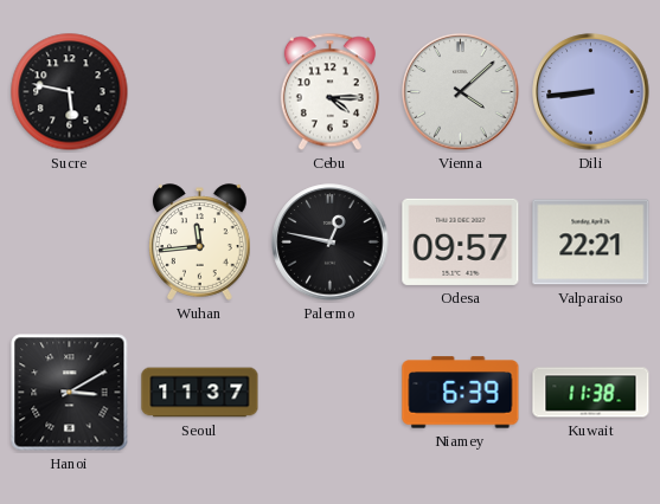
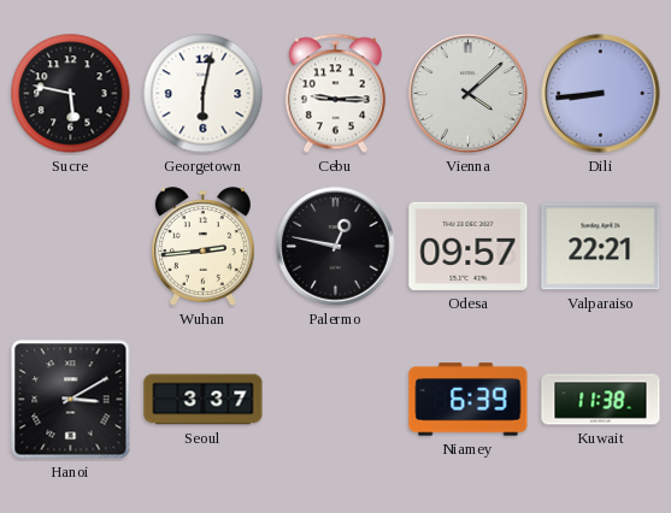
Georgetown: none -> 6:02
Cebu: 4:15 -> 9:15
Wuhan: 11:44 -> 2:44
Seoul: 11:37 -> 3:37
